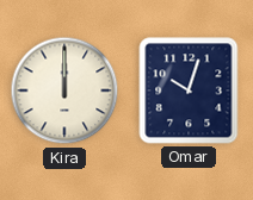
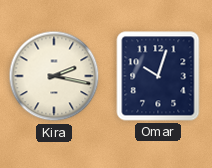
Kira: 12:00 -> 2:17
